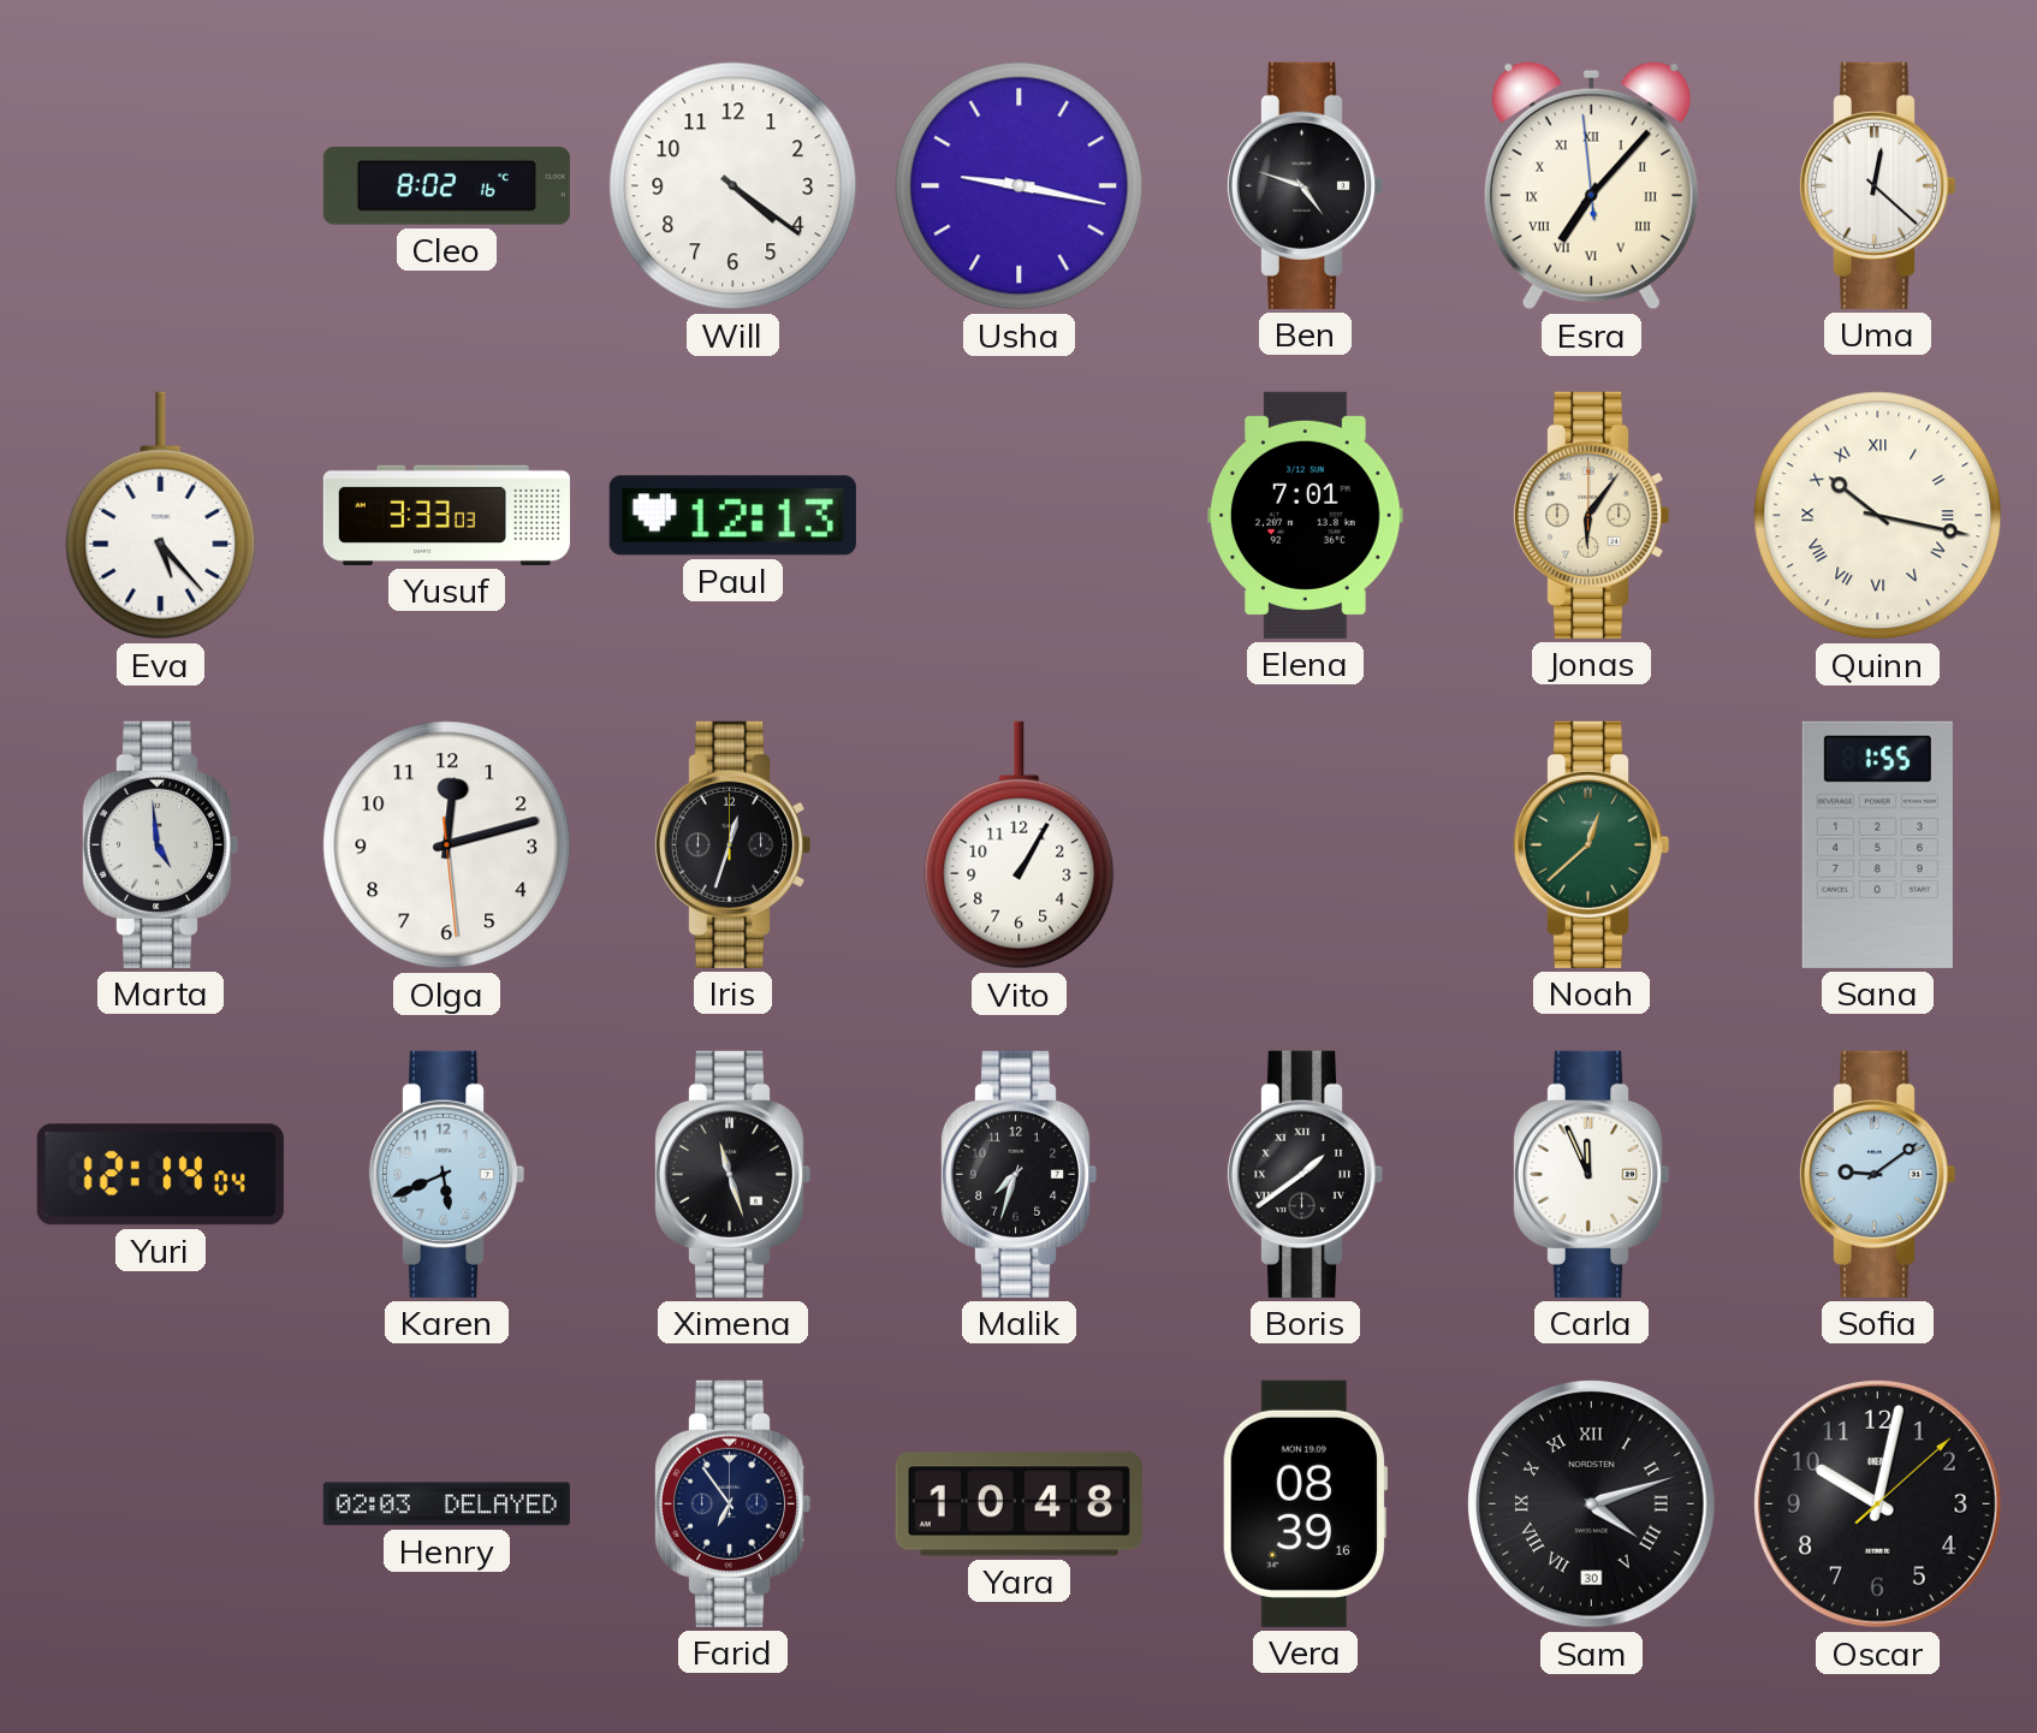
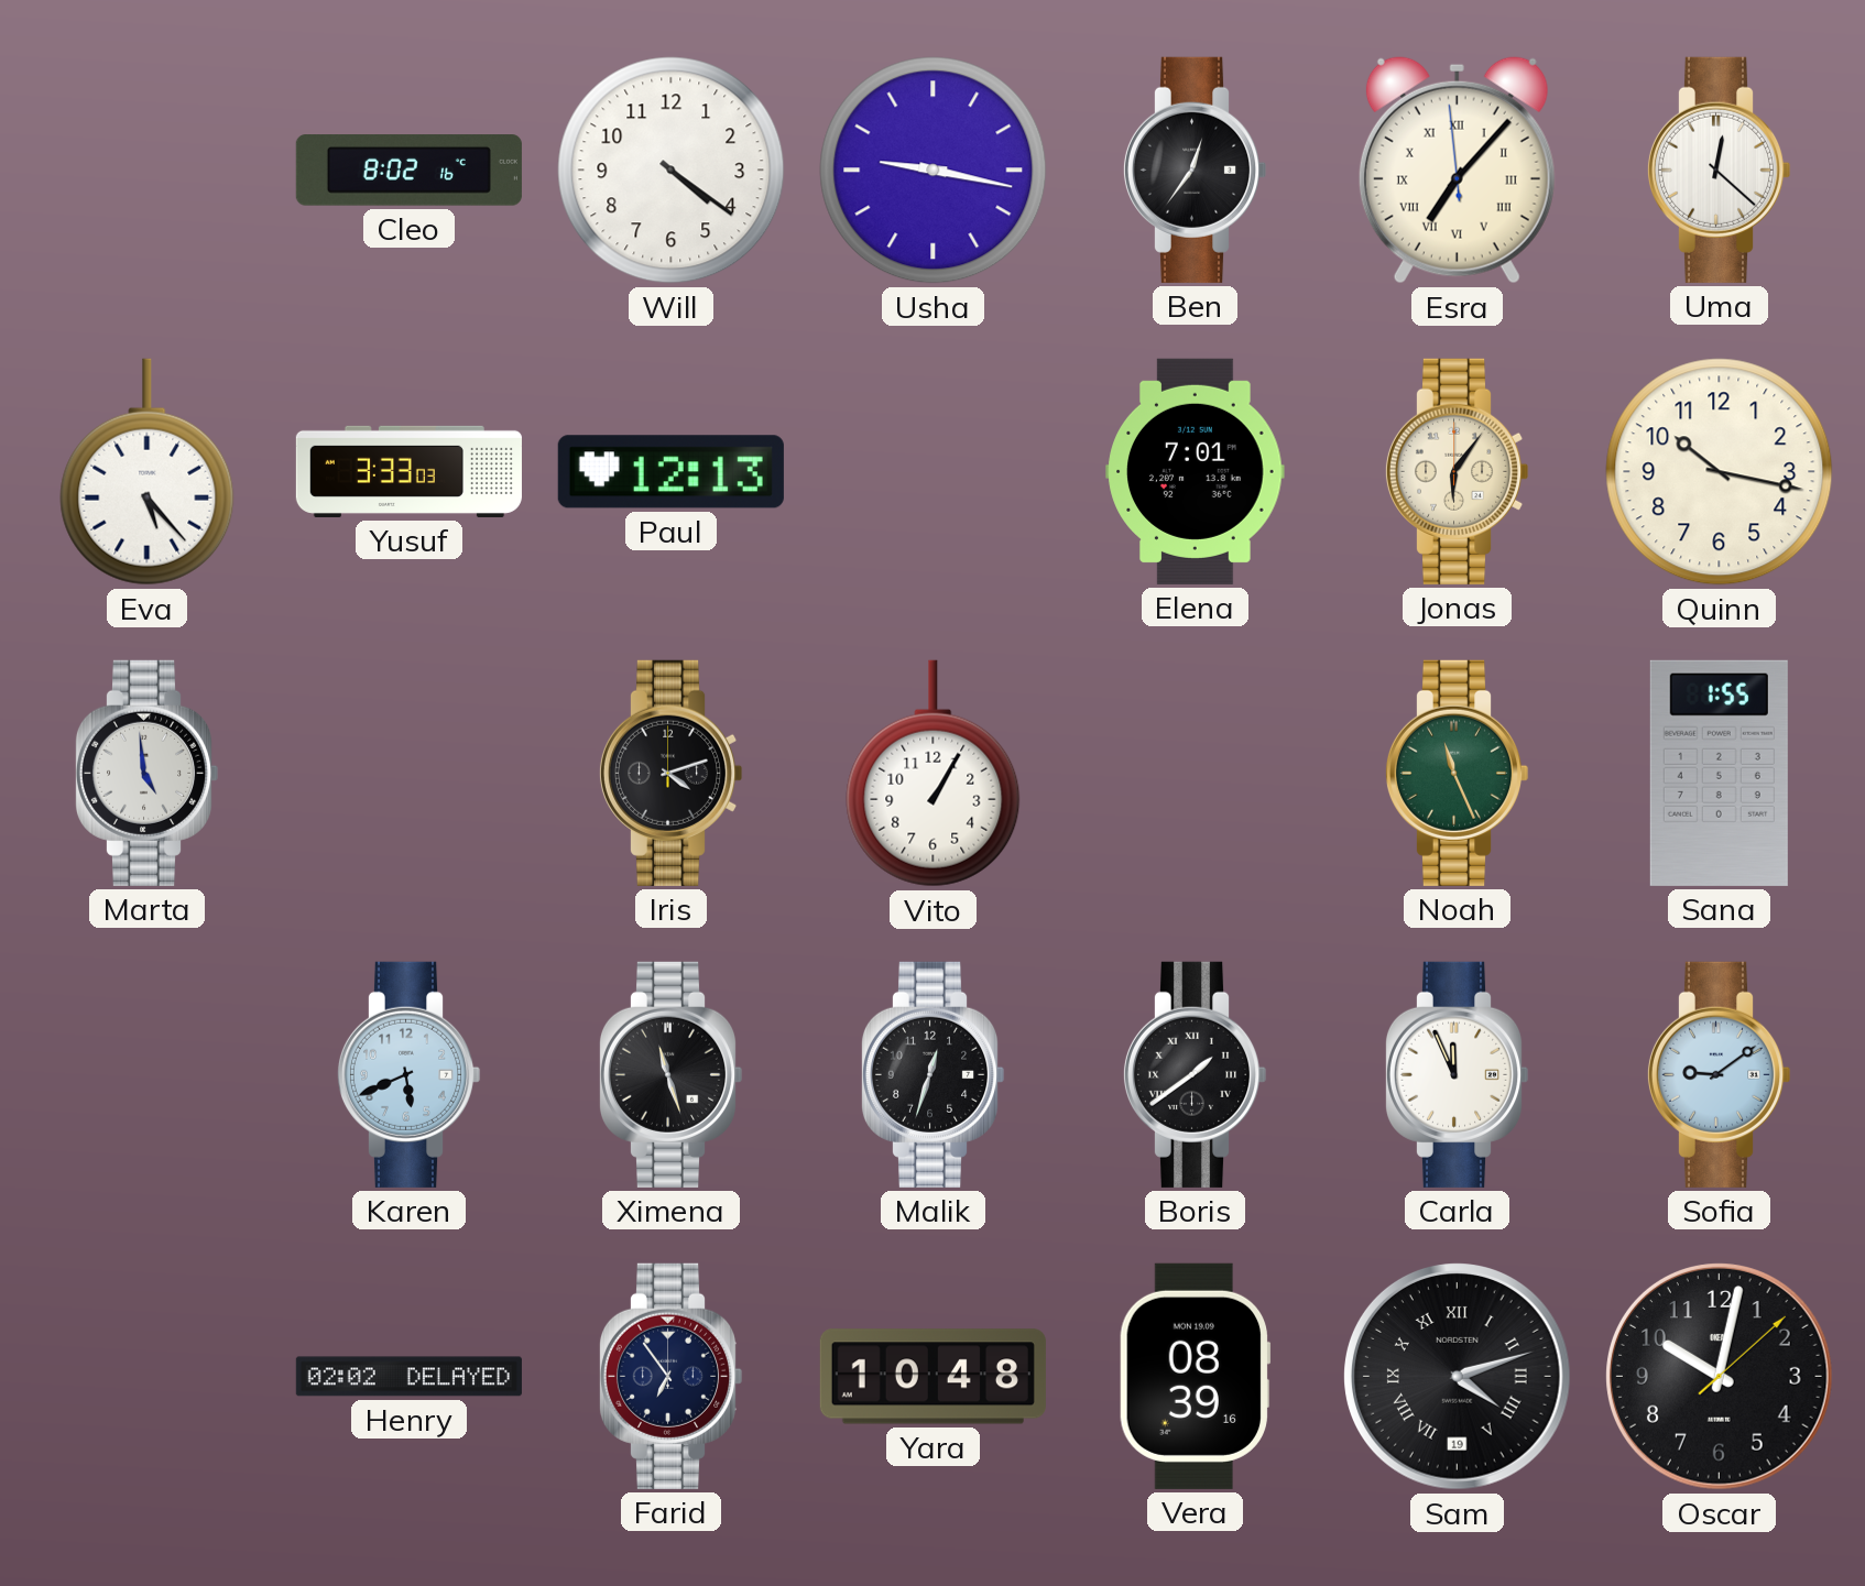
Ben: 4:48 -> 12:36
Quinn numerals: Roman -> Arabic
Olga: 12:12 -> none
Iris: 12:33 -> 4:12
Noah: 12:38 -> 11:26
Yuri: 12:14 -> none
Malik: 7:33 -> 12:33
Henry: 02:03 -> 02:02
Sam date: 30 -> 19
